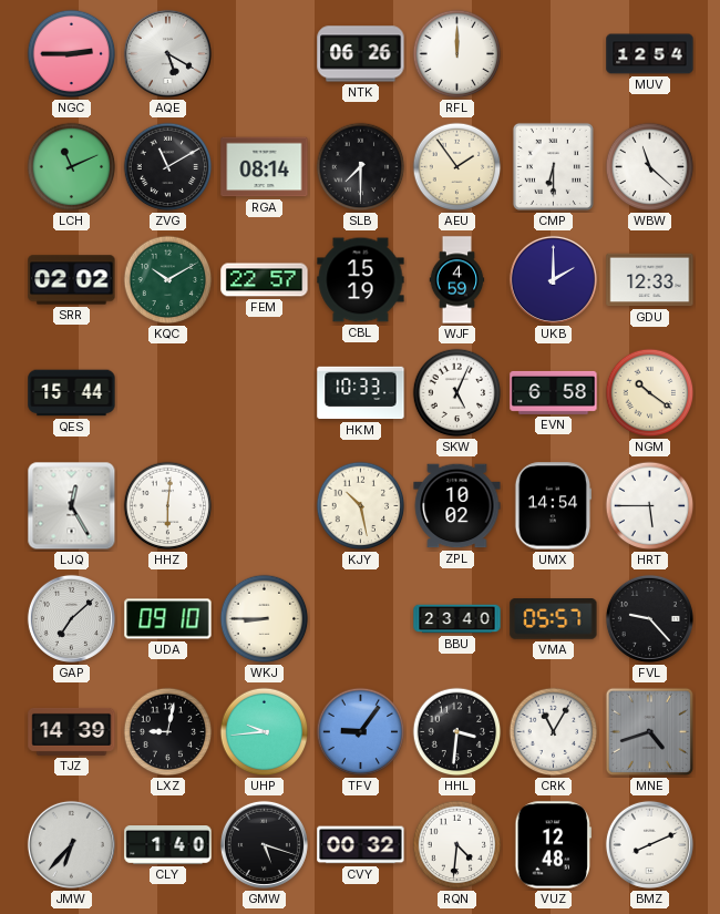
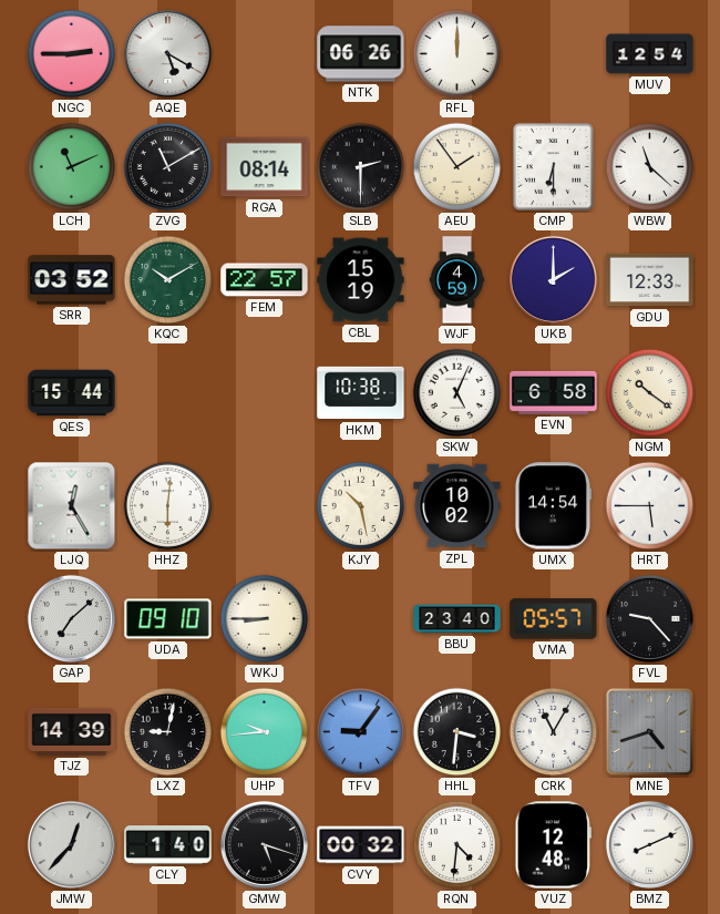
SLB: 7:30 -> 2:30
SRR: 02:02 -> 03:52
HKM: 10:33 -> 10:38
JMW: 6:37 -> 12:37
